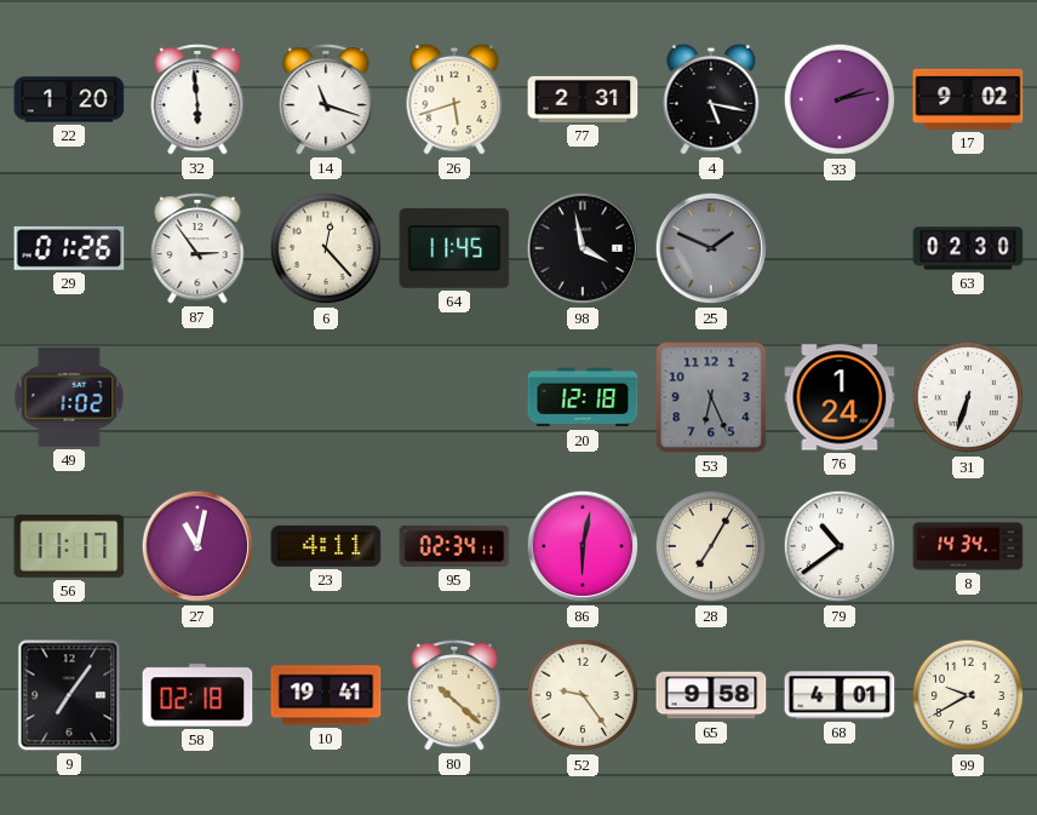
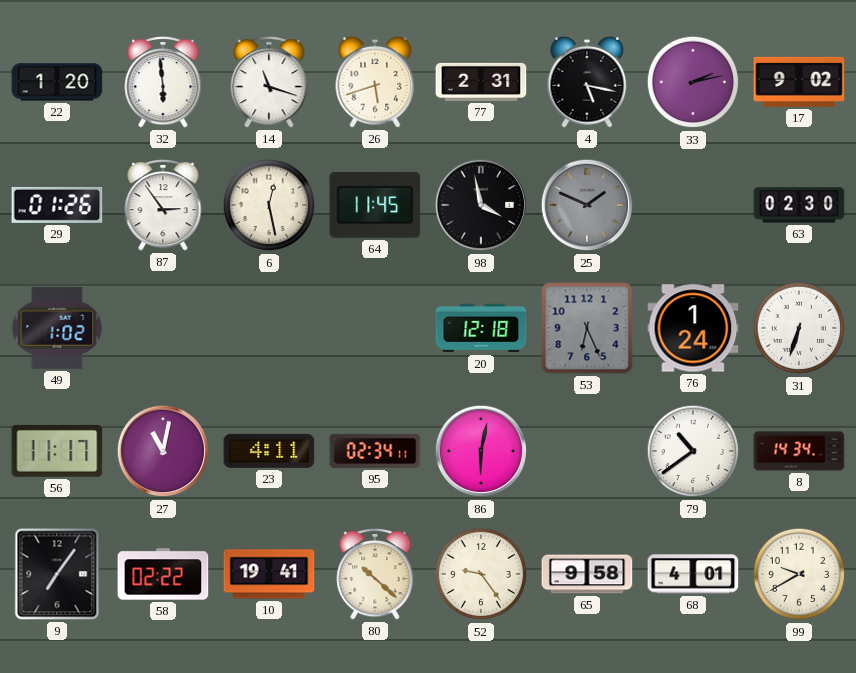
6: 12:23 -> 12:28
28: 7:05 -> none
58: 02:18 -> 02:22
